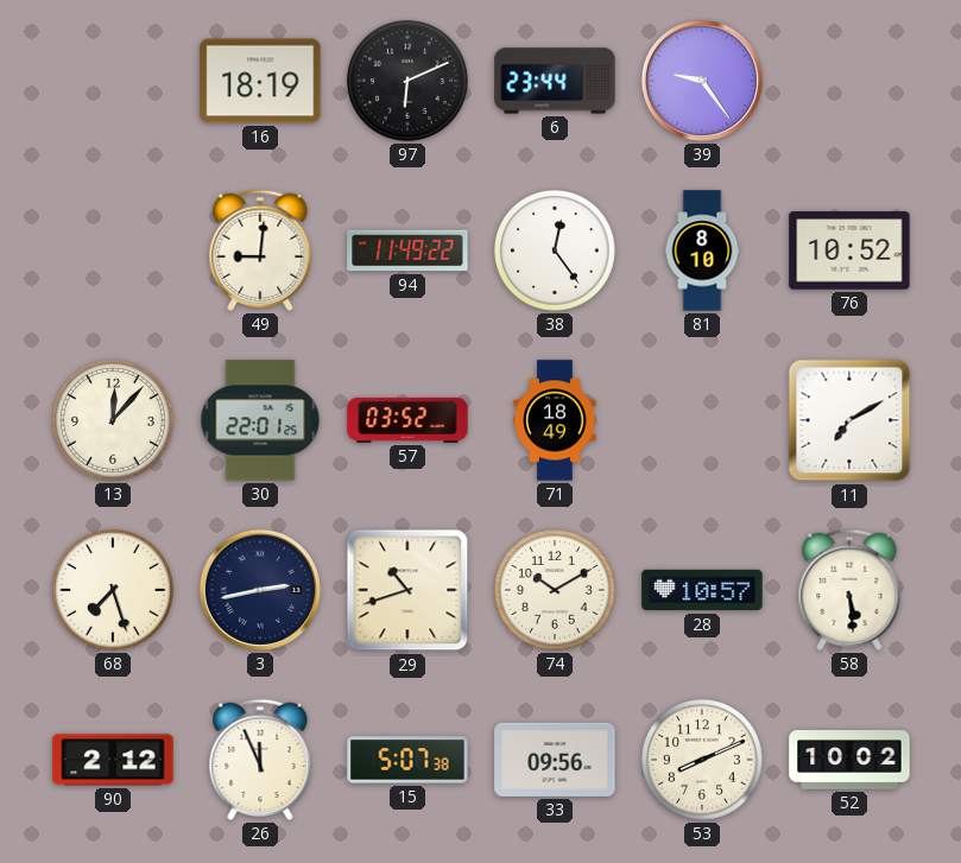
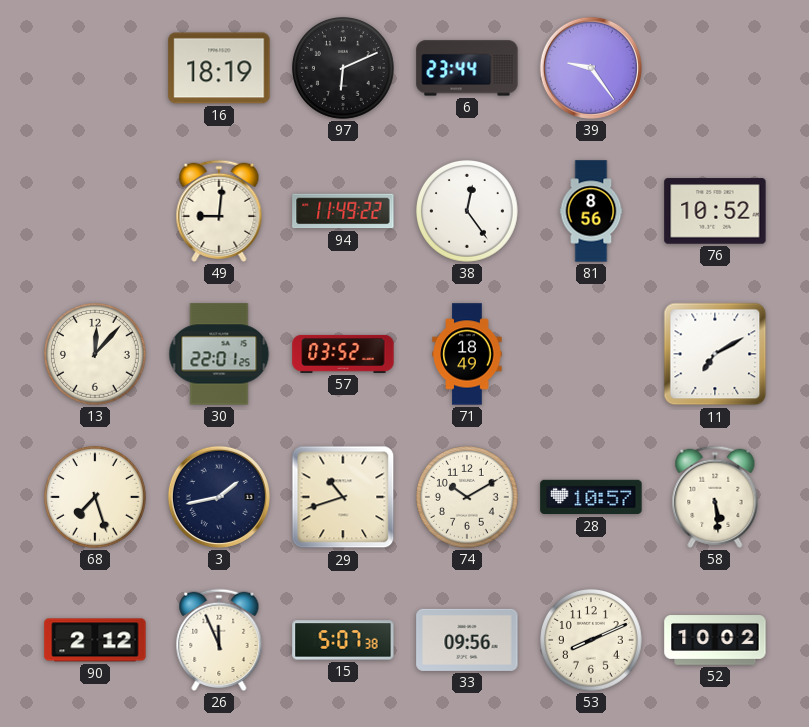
81: 8:10 -> 8:56
3: 2:43 -> 1:43
